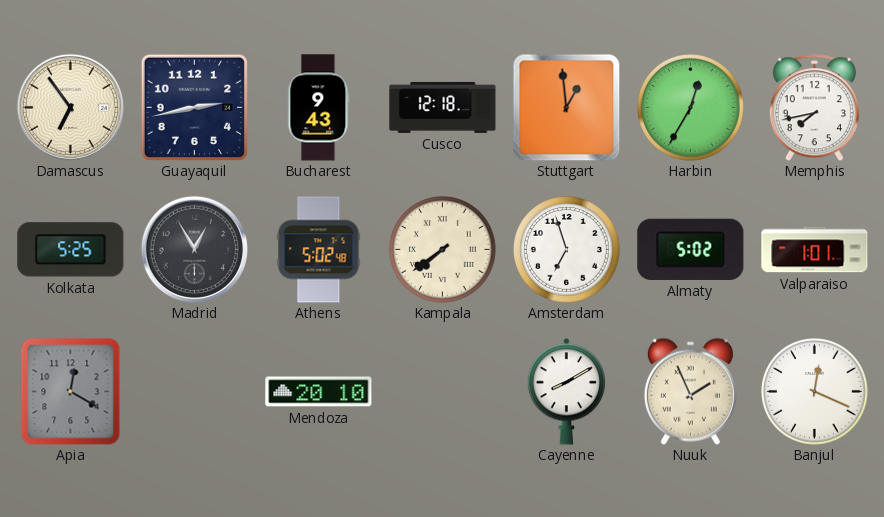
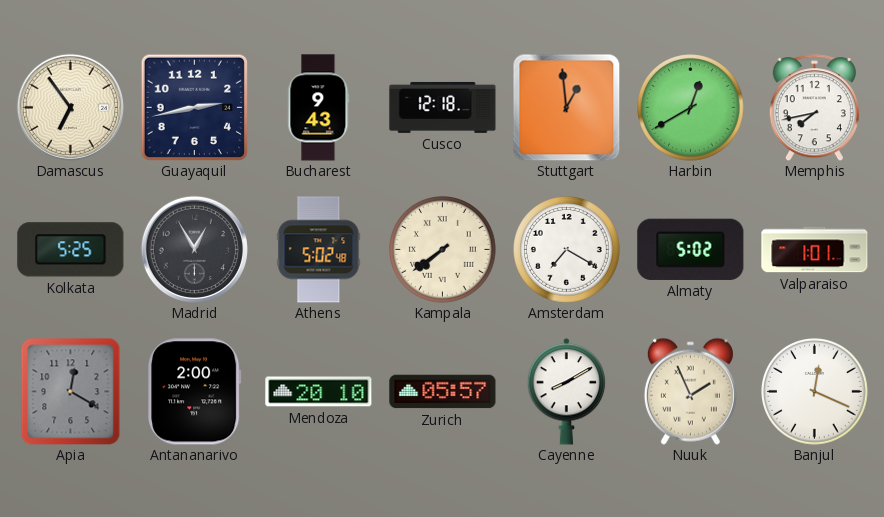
Harbin: 12:35 -> 12:40
Amsterdam: 6:57 -> 7:20
Antananarivo: none -> 2:00
Zurich: none -> 05:57
